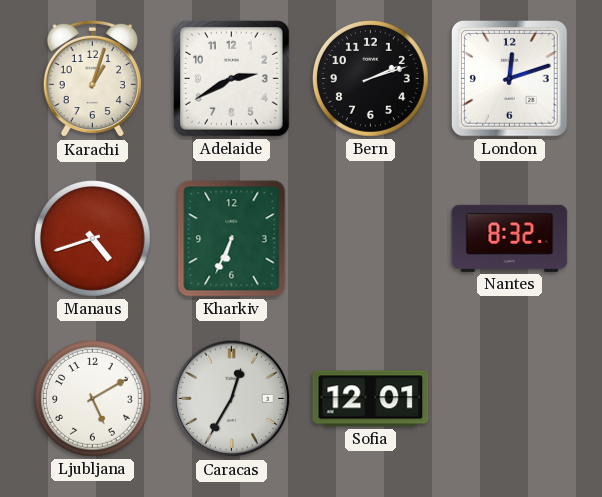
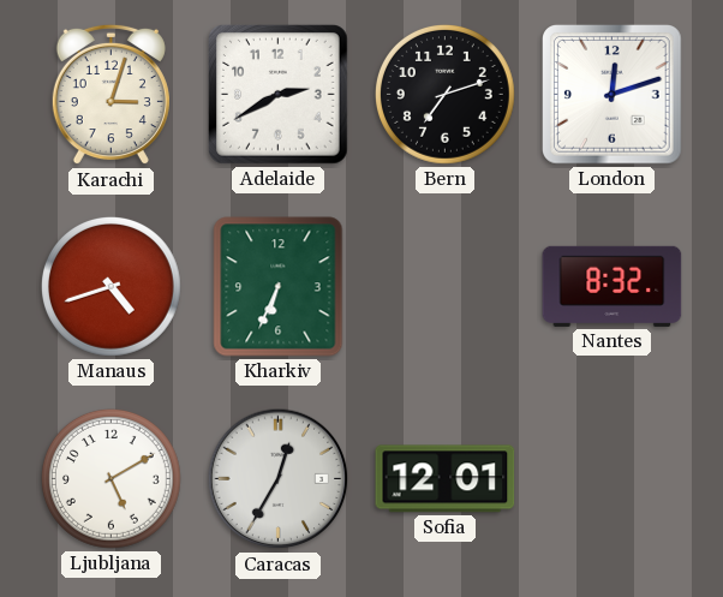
Karachi: 1:03 -> 3:03
Bern: 2:12 -> 7:12
